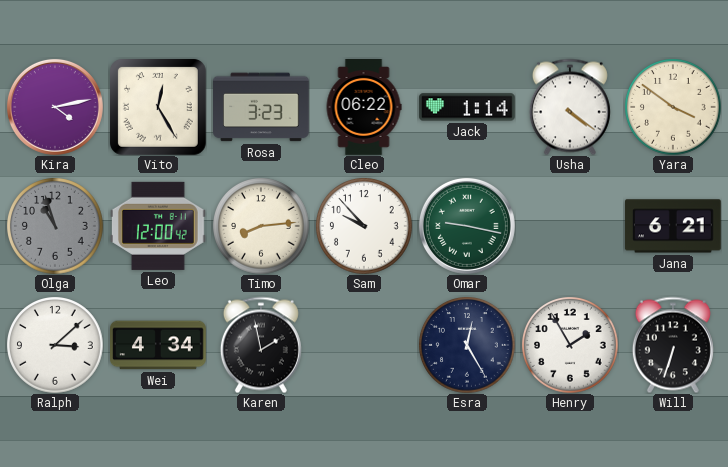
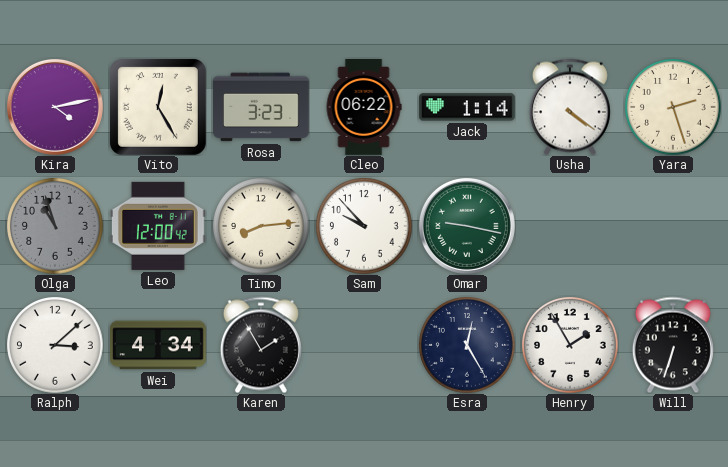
Yara: 3:51 -> 2:27
Jana: 6:21 -> none
Karen: 1:58 -> 1:55
